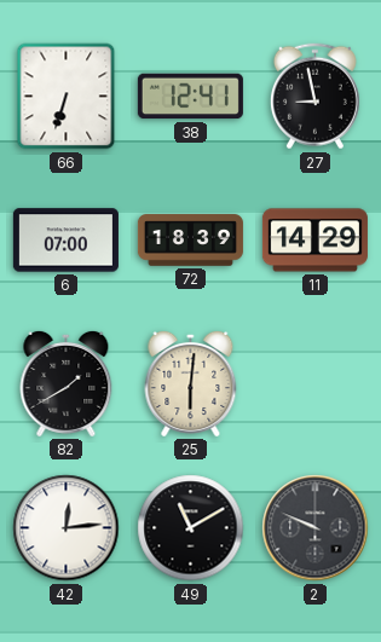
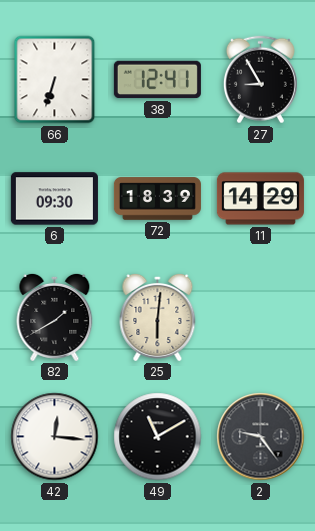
27: 8:58 -> 8:55
6: 07:00 -> 09:30
42: 12:14 -> 12:16
2: 9:49 -> 9:24
